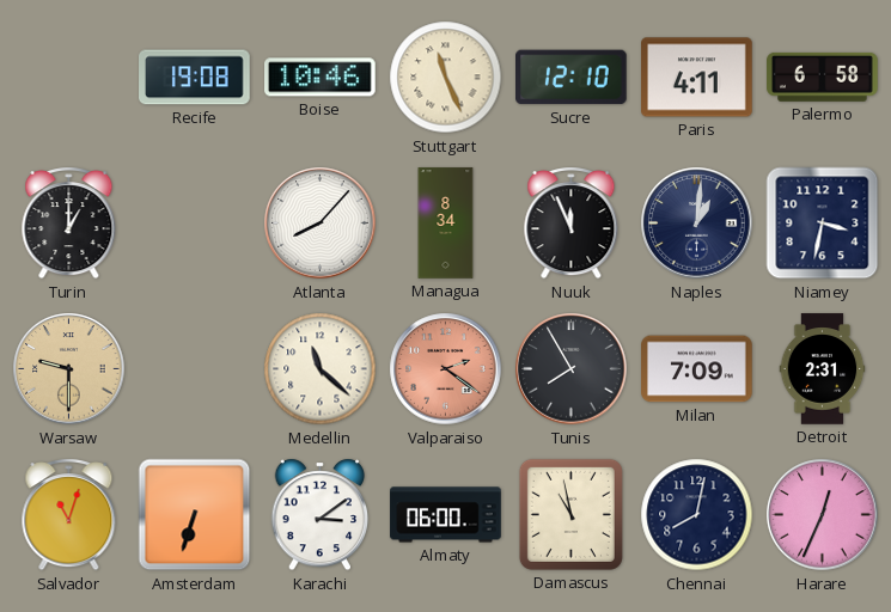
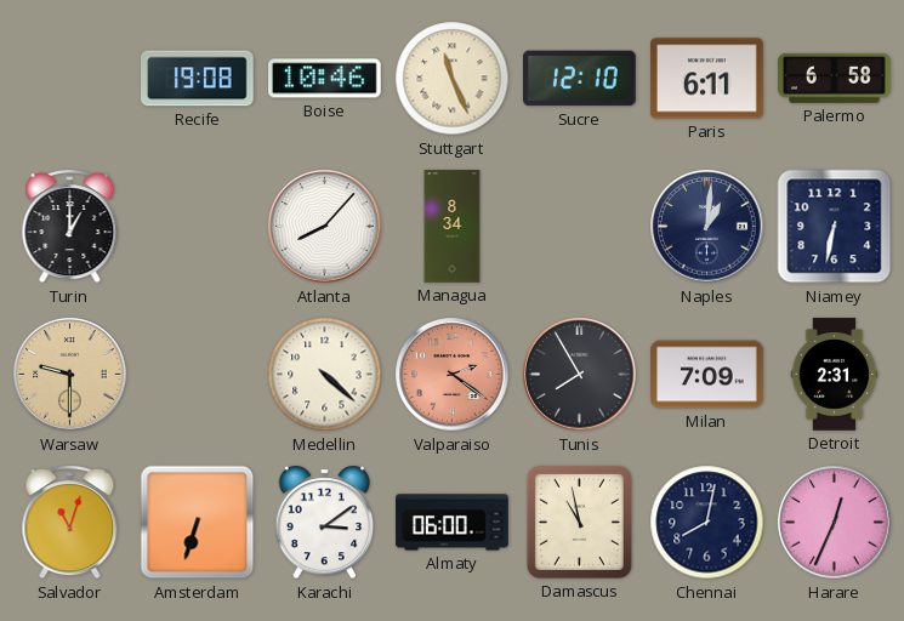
Paris: 4:11 -> 6:11
Nuuk: 11:56 -> none
Niamey: 3:32 -> 6:32
Medellin: 11:22 -> 4:22
